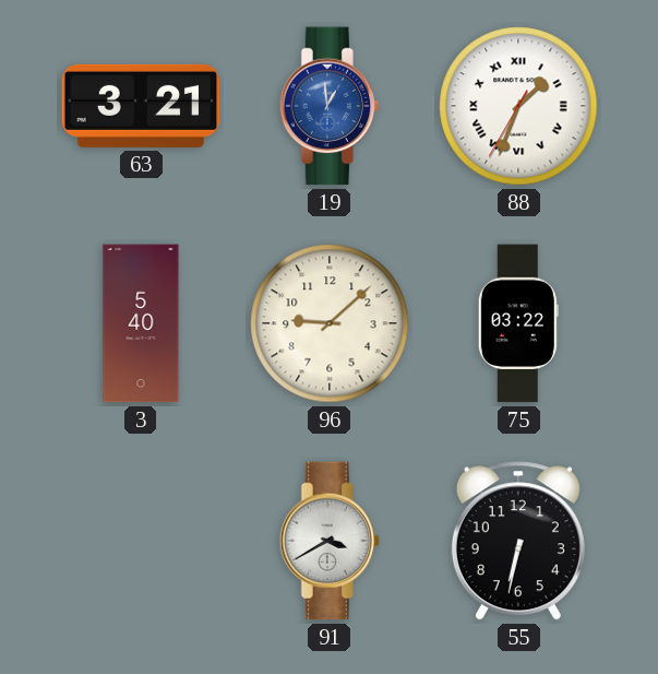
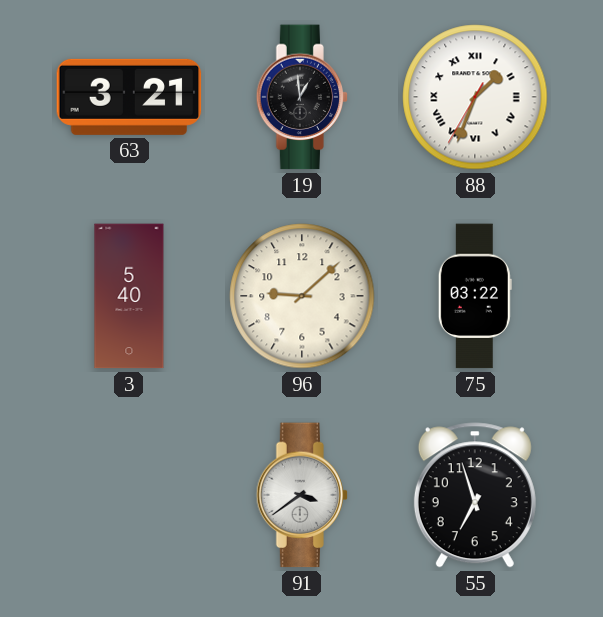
19 dial: blue -> black
91: 3:40 -> 3:39
55: 6:32 -> 6:57
